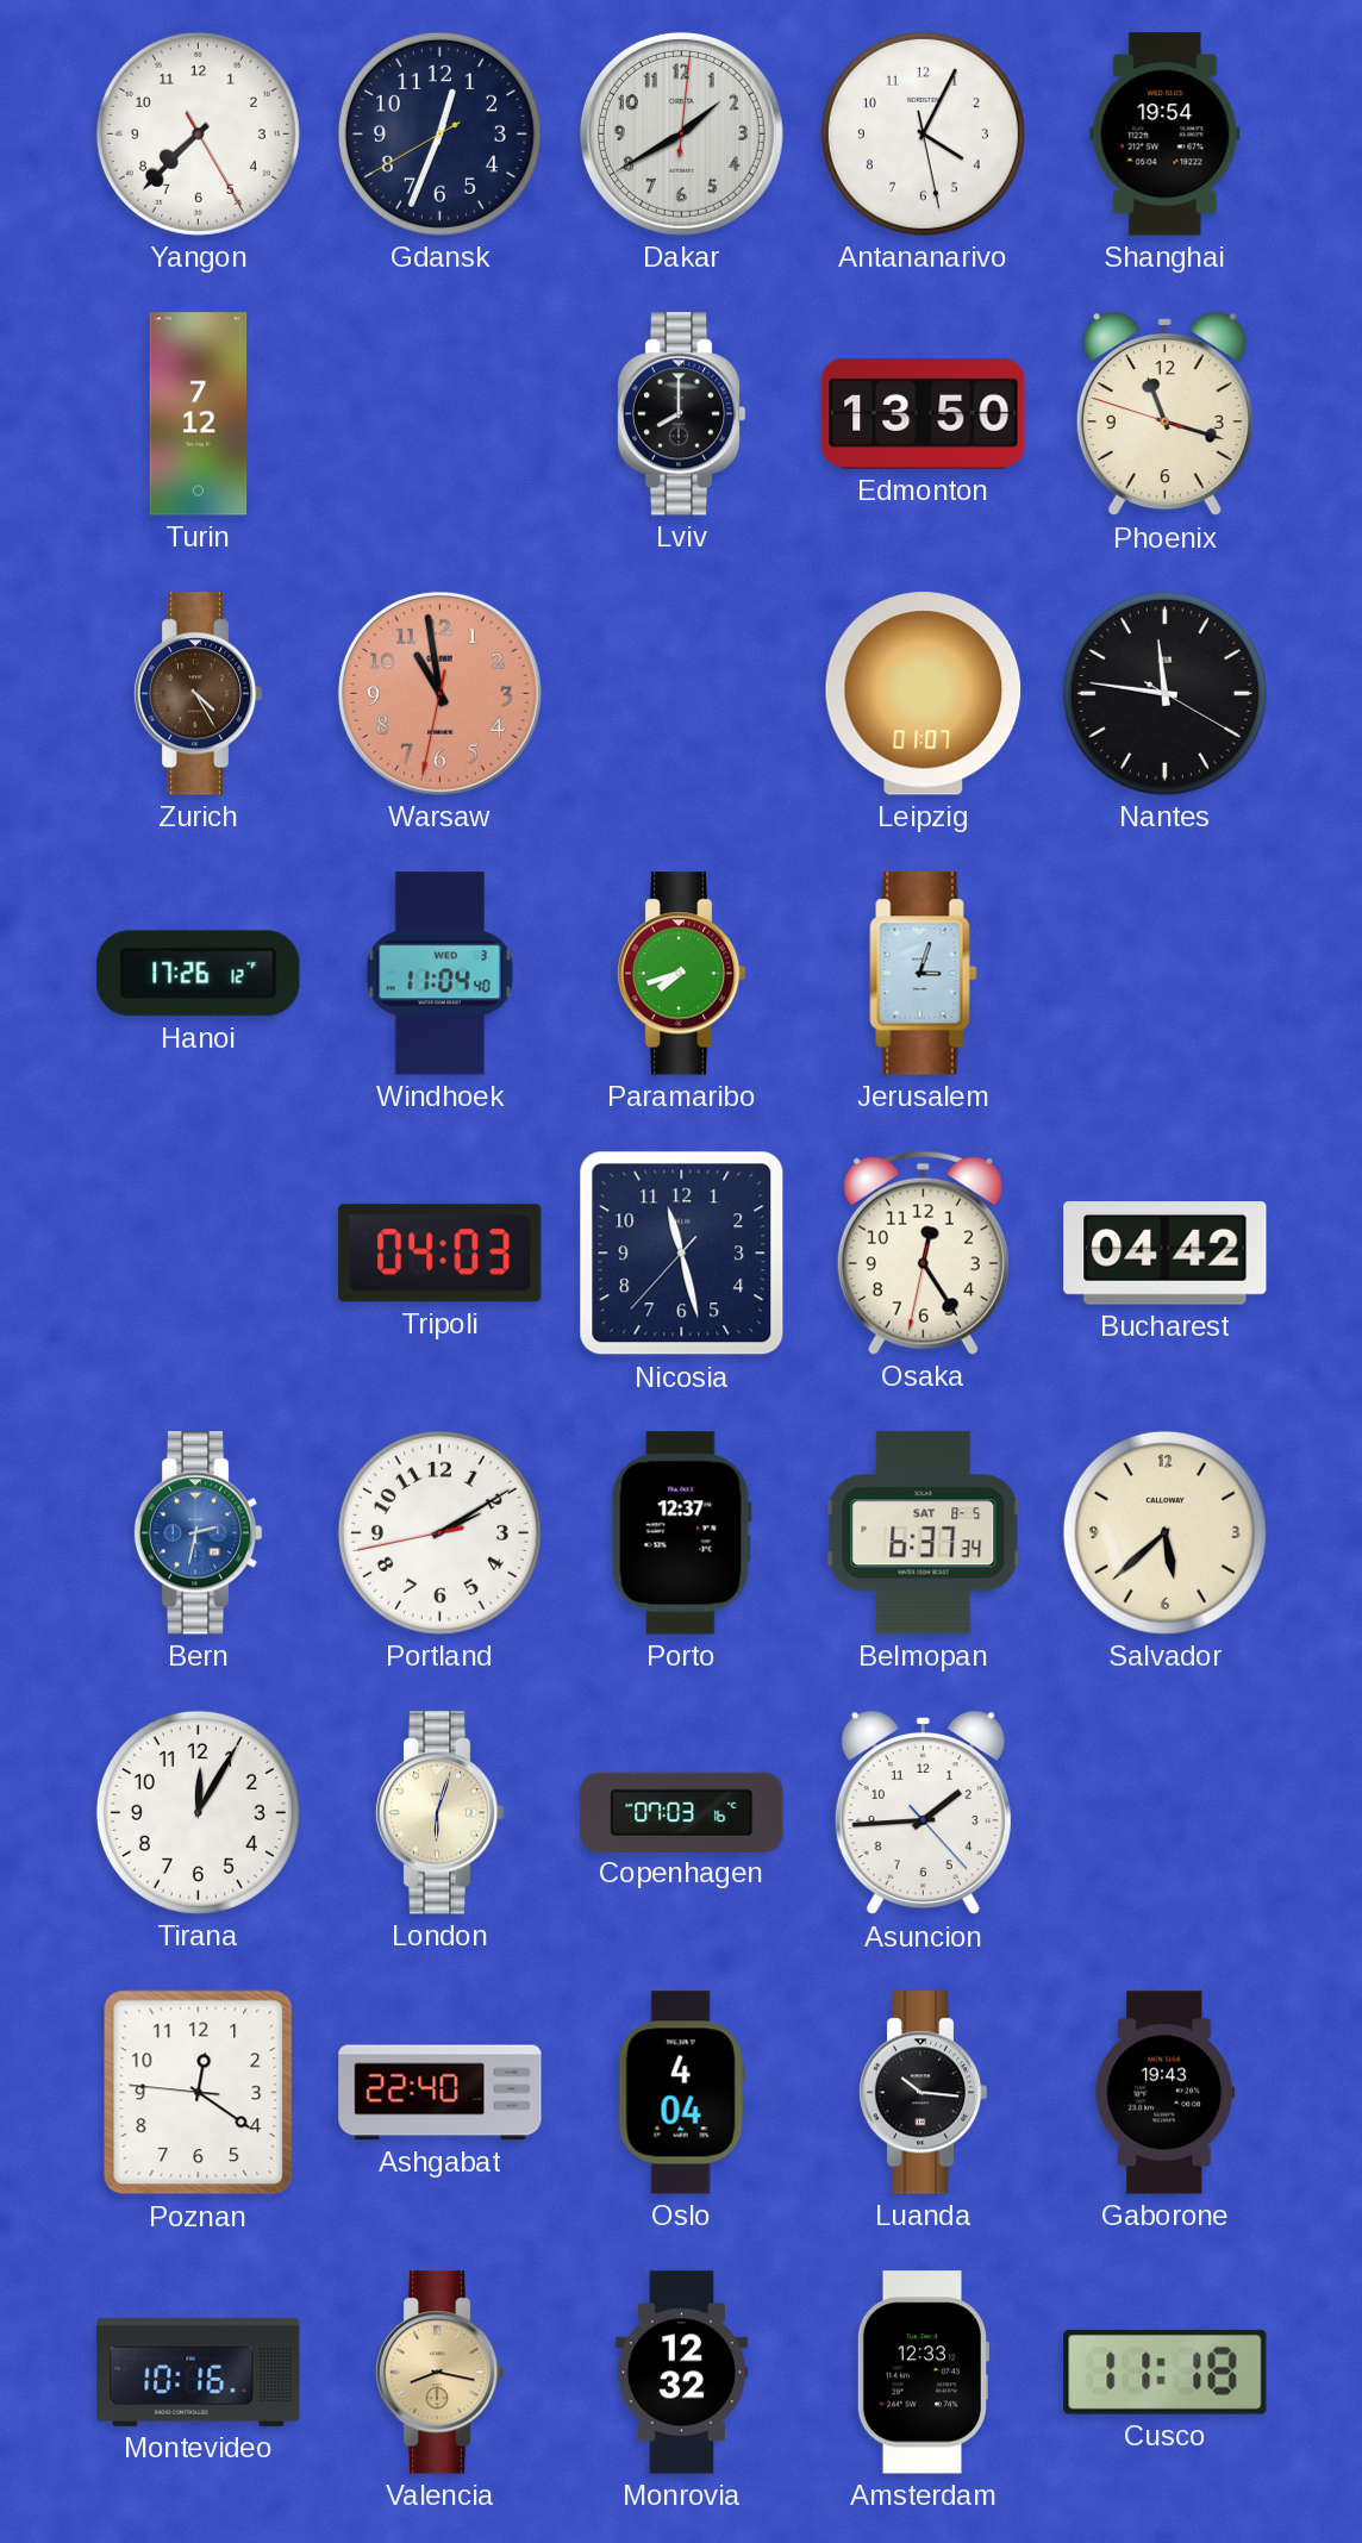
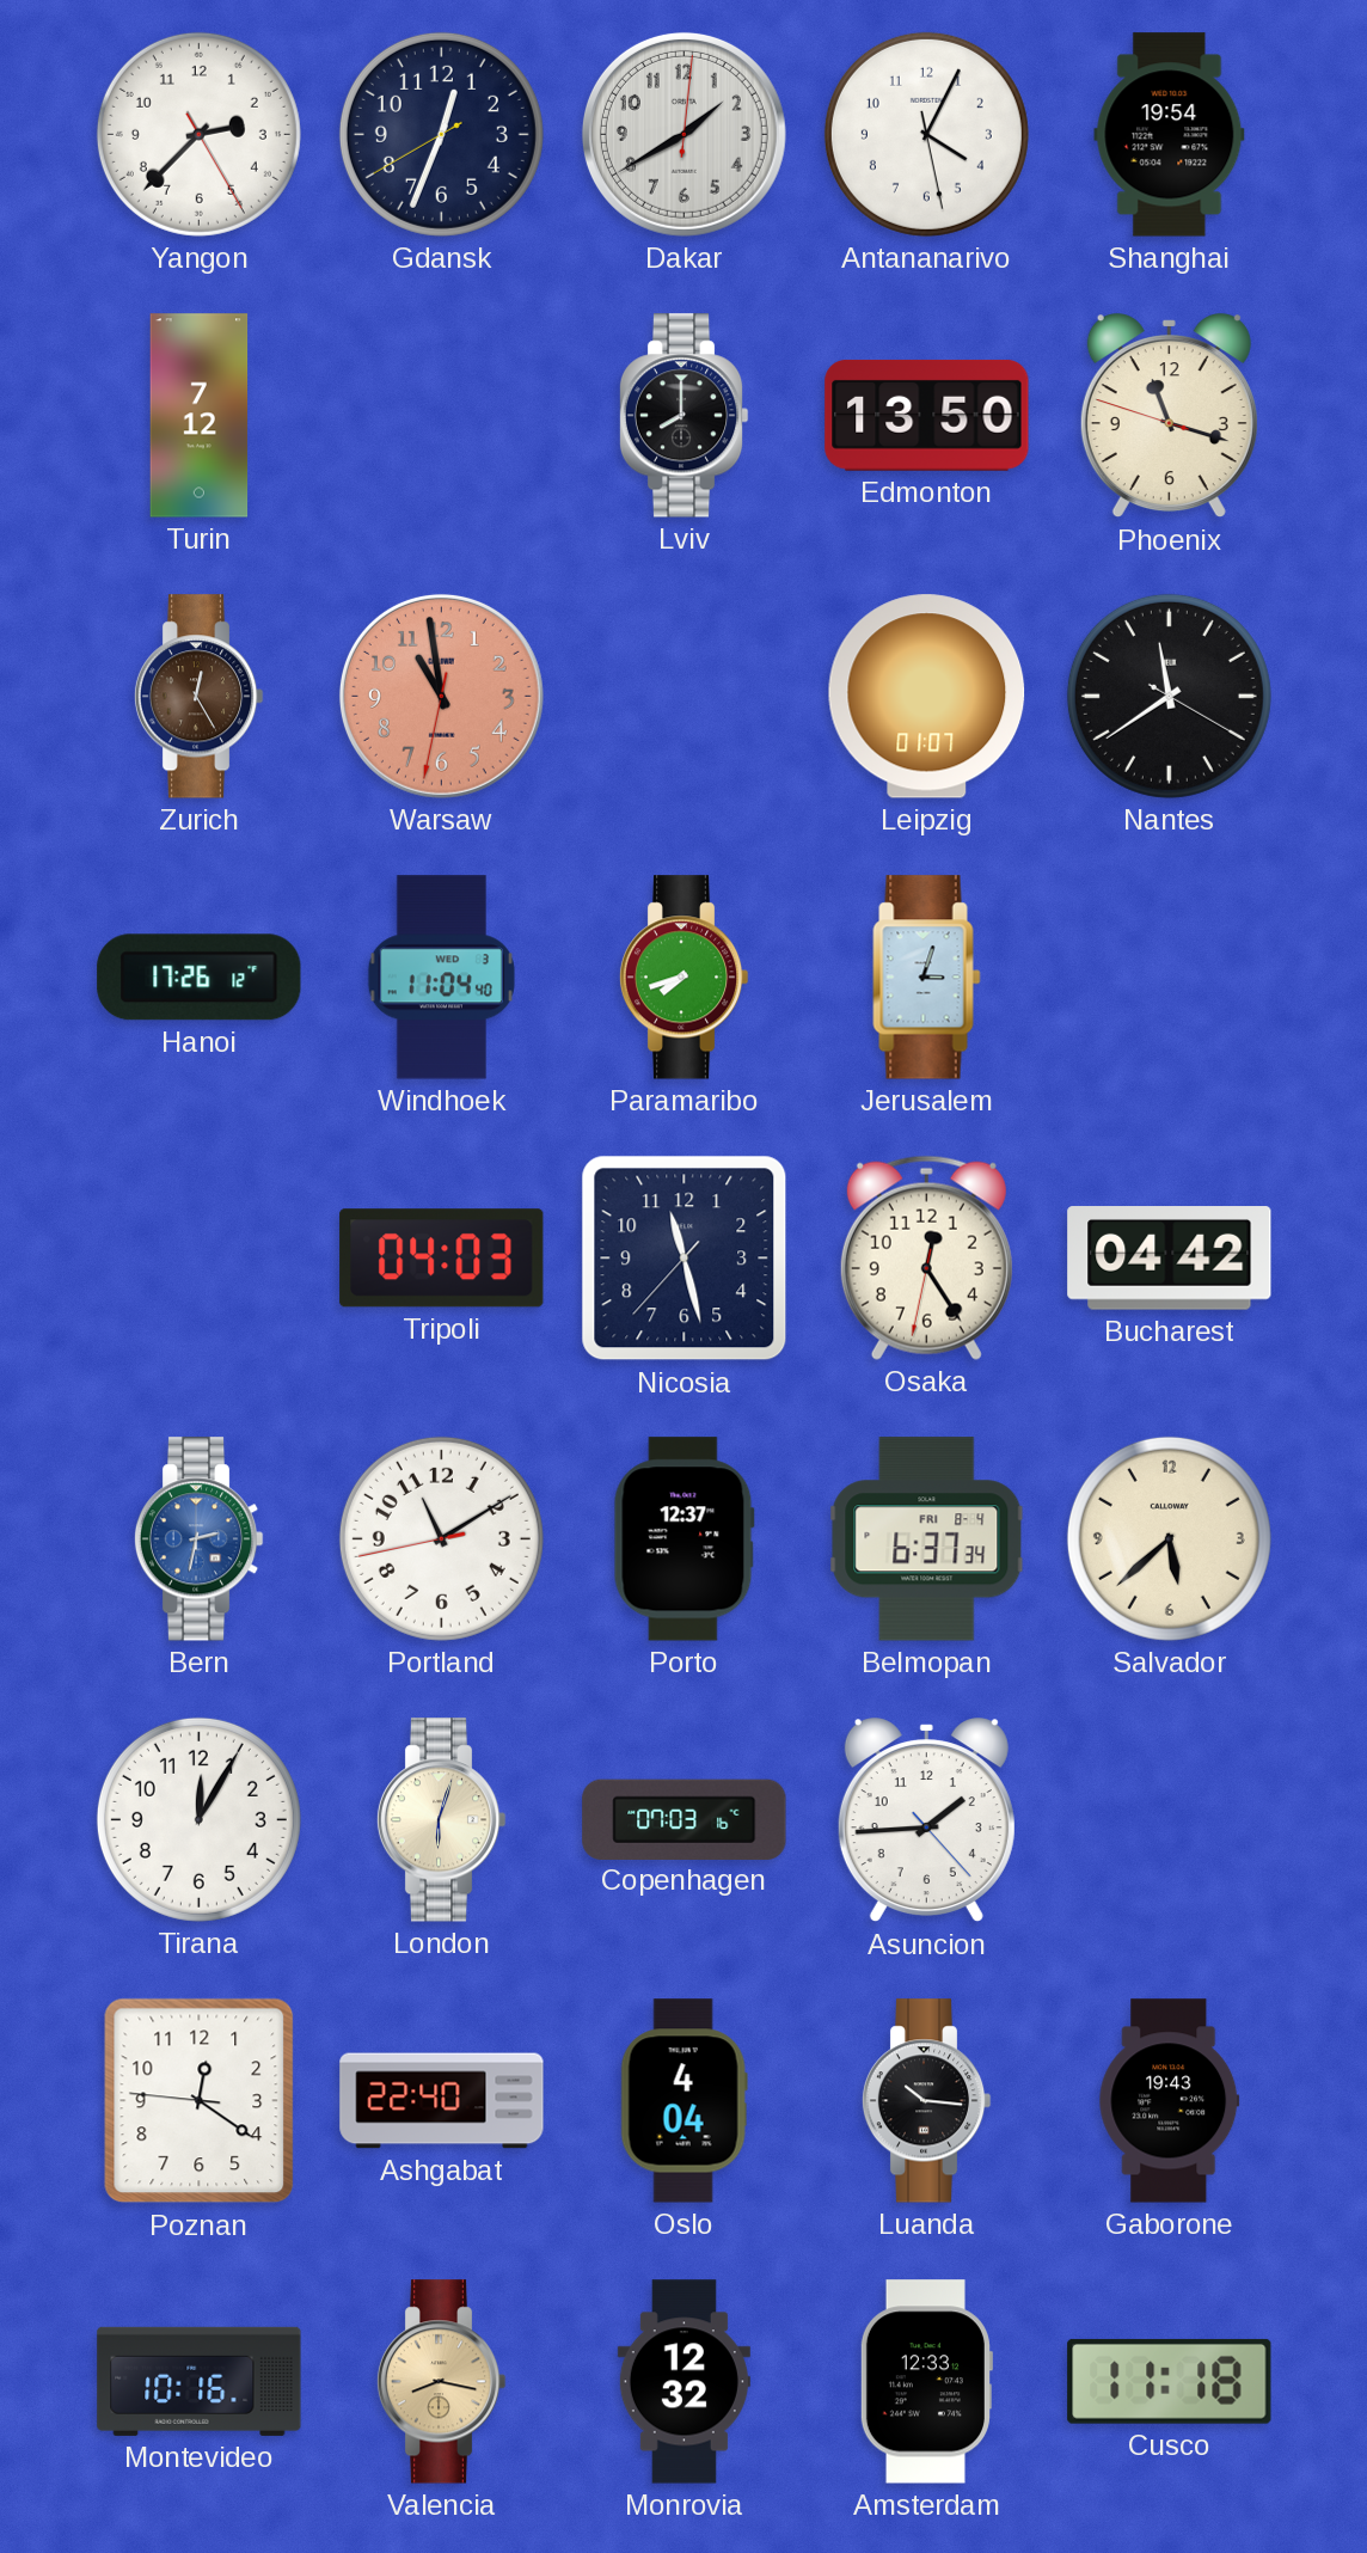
Yangon: 7:37 -> 2:37
Zurich: 4:25 -> 12:25
Nantes: 11:46 -> 11:39
Portland: 2:09 -> 11:09
Belmopan date: SAT 8-5 -> FRI 8-4
